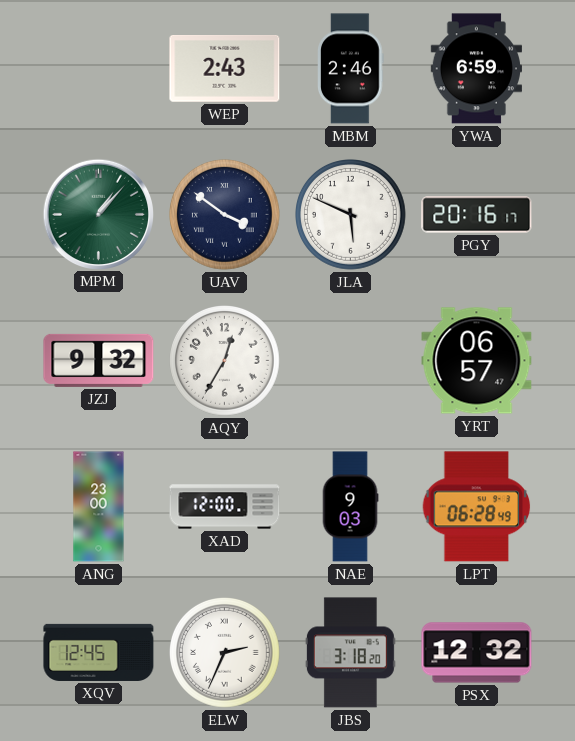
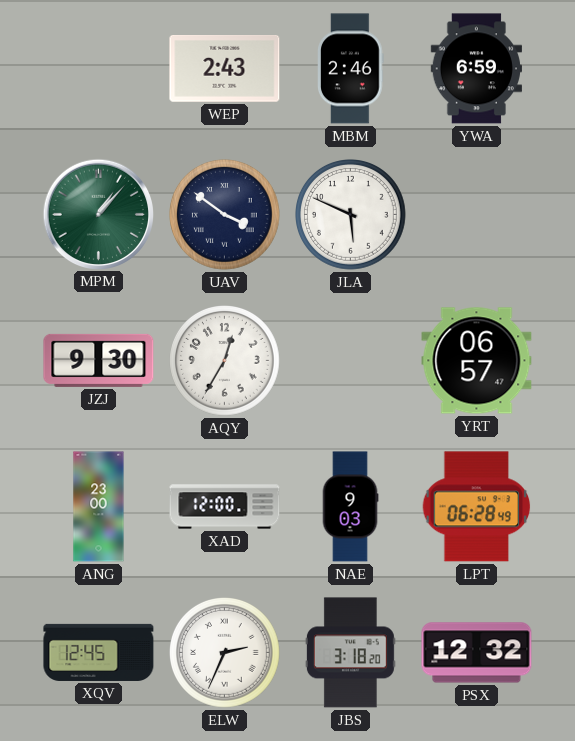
PGY: 20:16 -> none
JZJ: 9:32 -> 9:30
